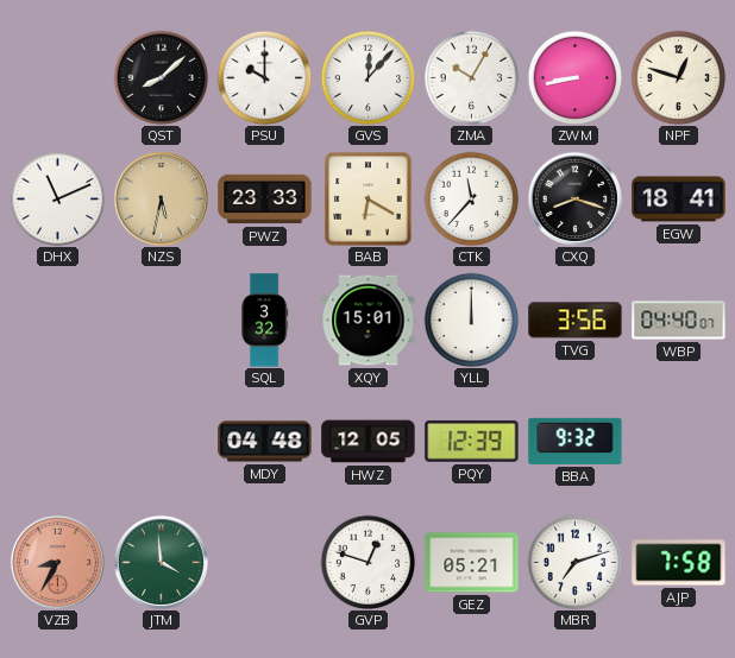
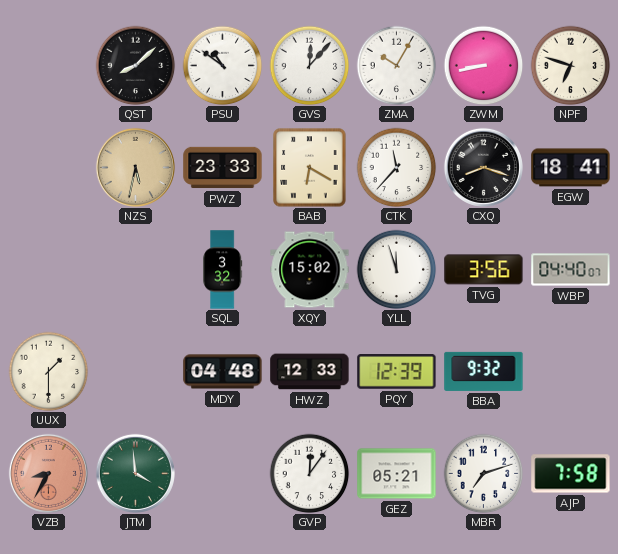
PSU: 10:00 -> 10:51
NPF: 12:48 -> 6:48
DHX: 11:11 -> none
XQY: 15:01 -> 15:02
YLL: 12:00 -> 11:57
UUX: none -> 1:30
HWZ: 12:05 -> 12:33
GVP: 12:48 -> 12:06
